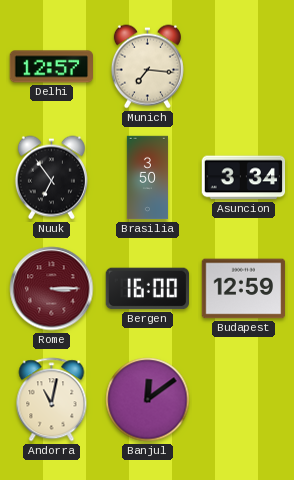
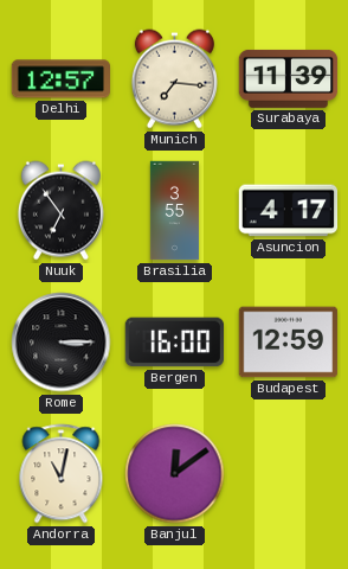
Surabaya: none -> 11:39
Brasilia: 3:50 -> 3:55
Asuncion: 3:34 -> 4:17
Rome dial: burgundy -> black
